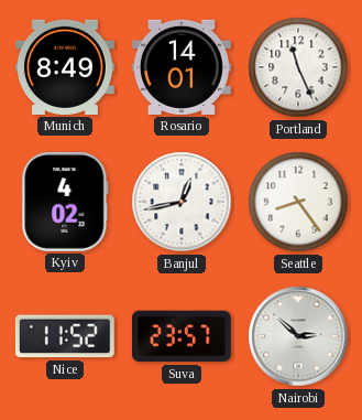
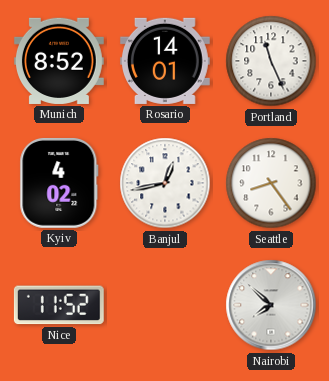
Munich: 8:49 -> 8:52
Suva: 23:57 -> none
Nairobi: 2:52 -> 7:52
